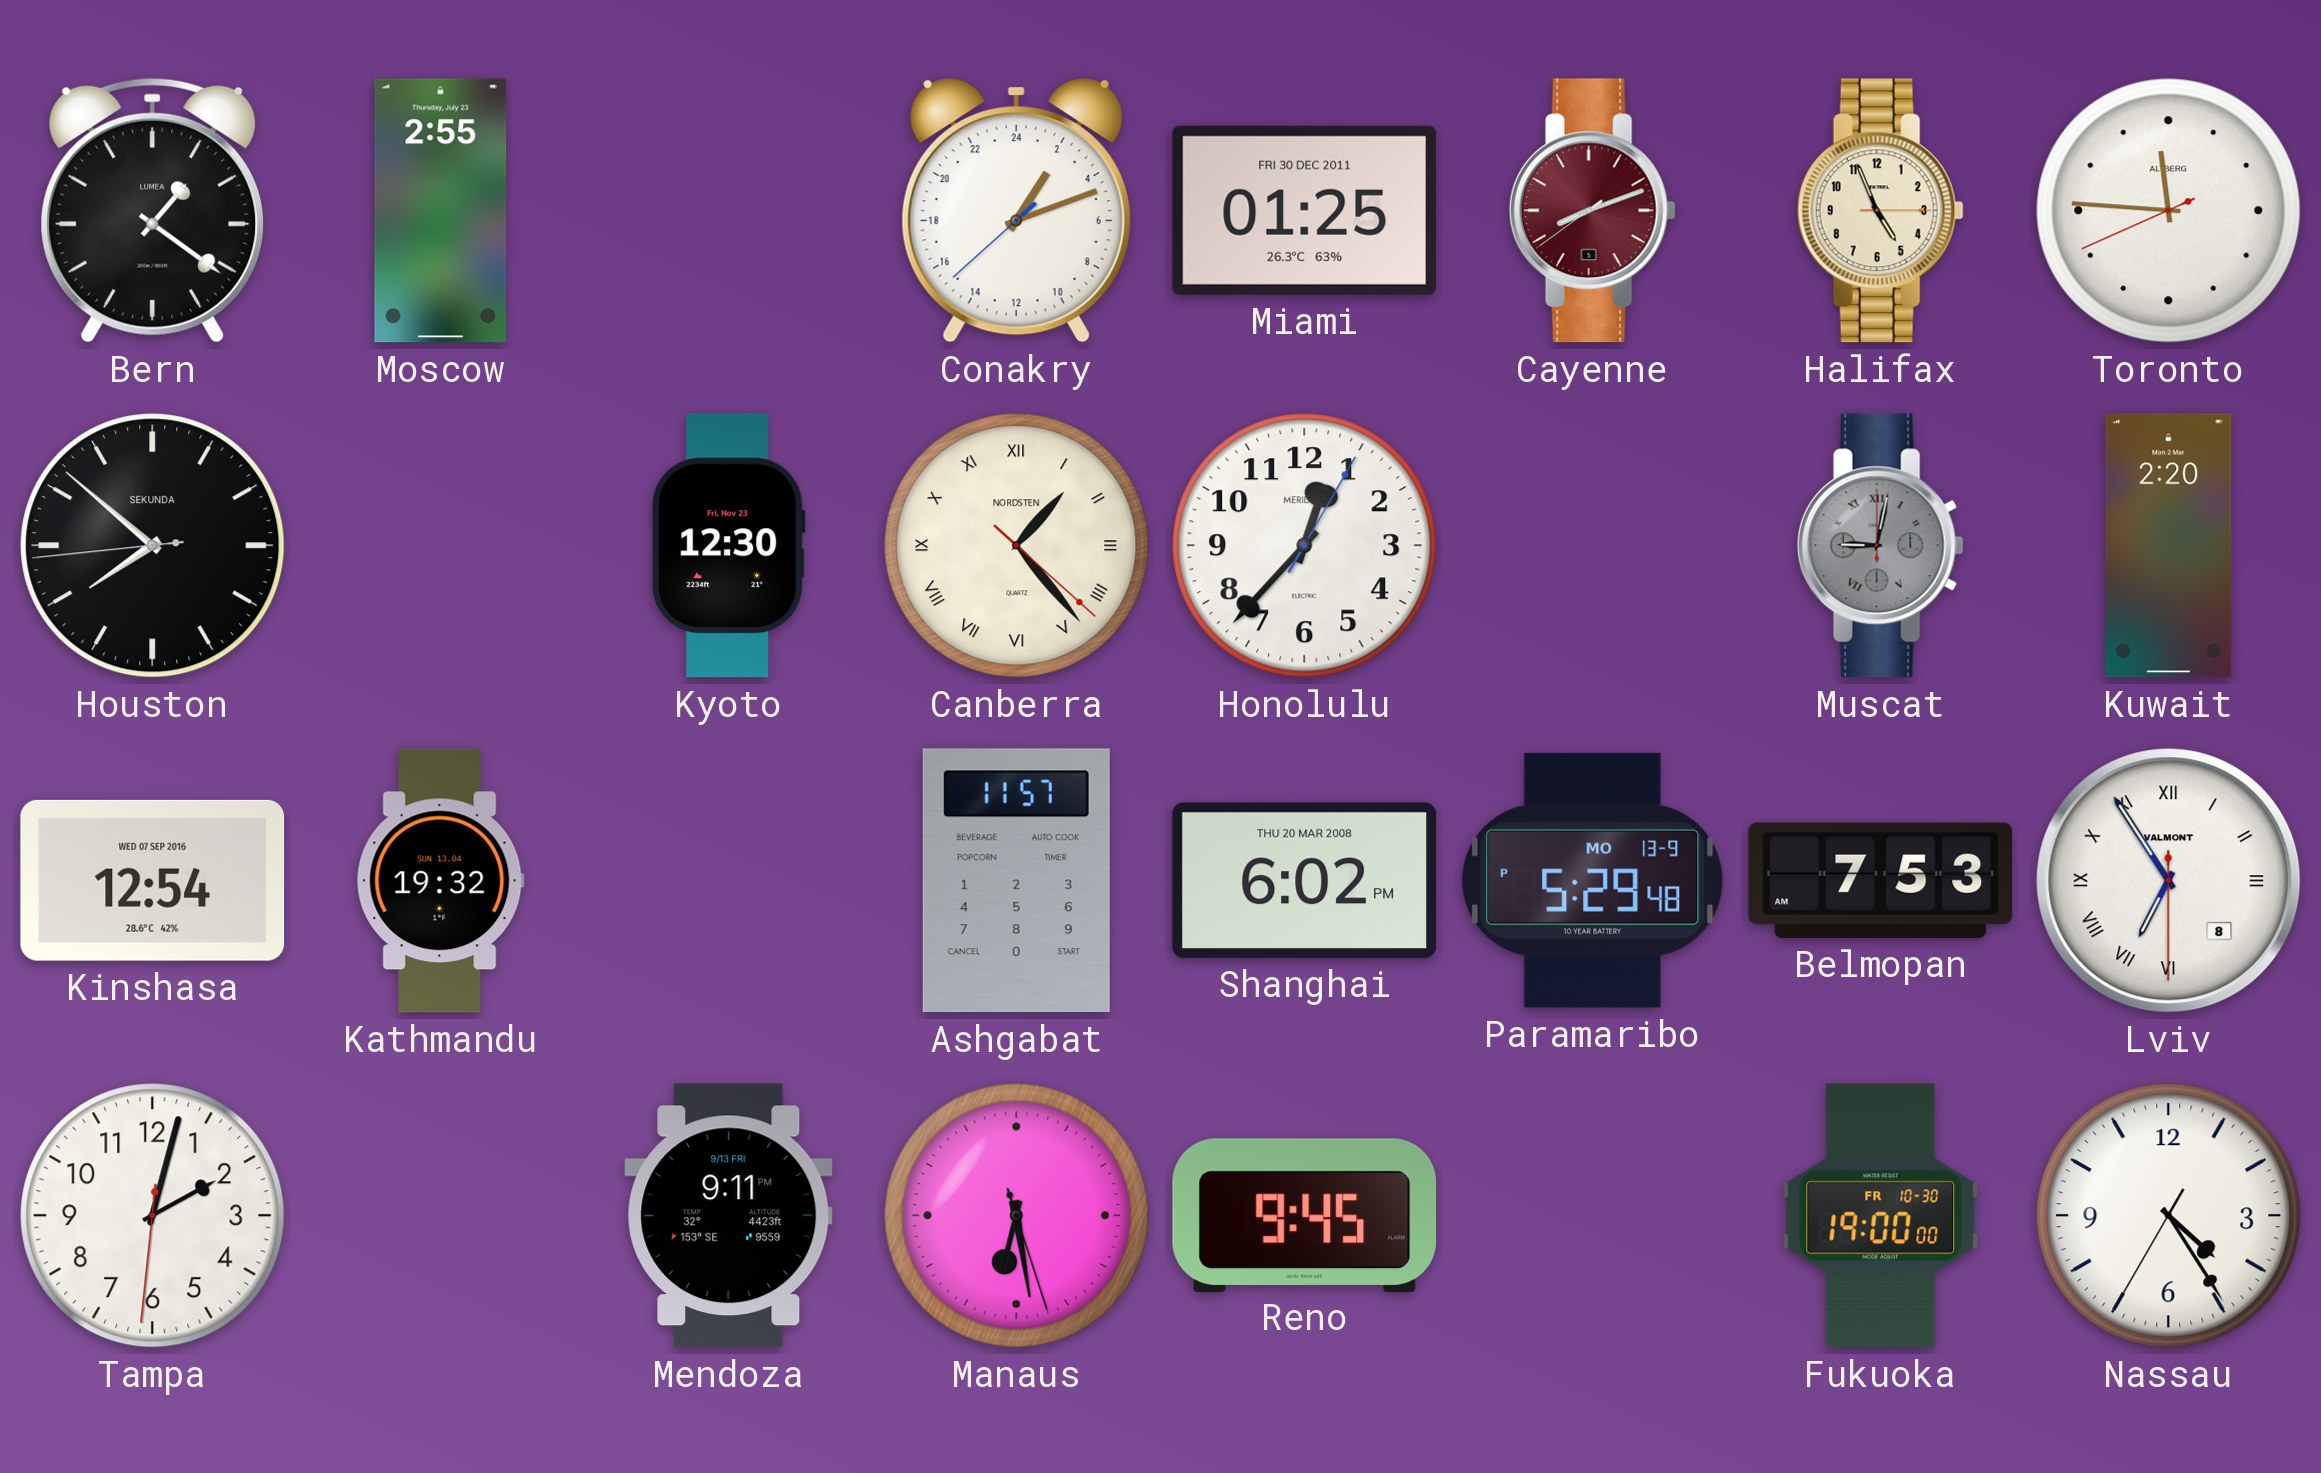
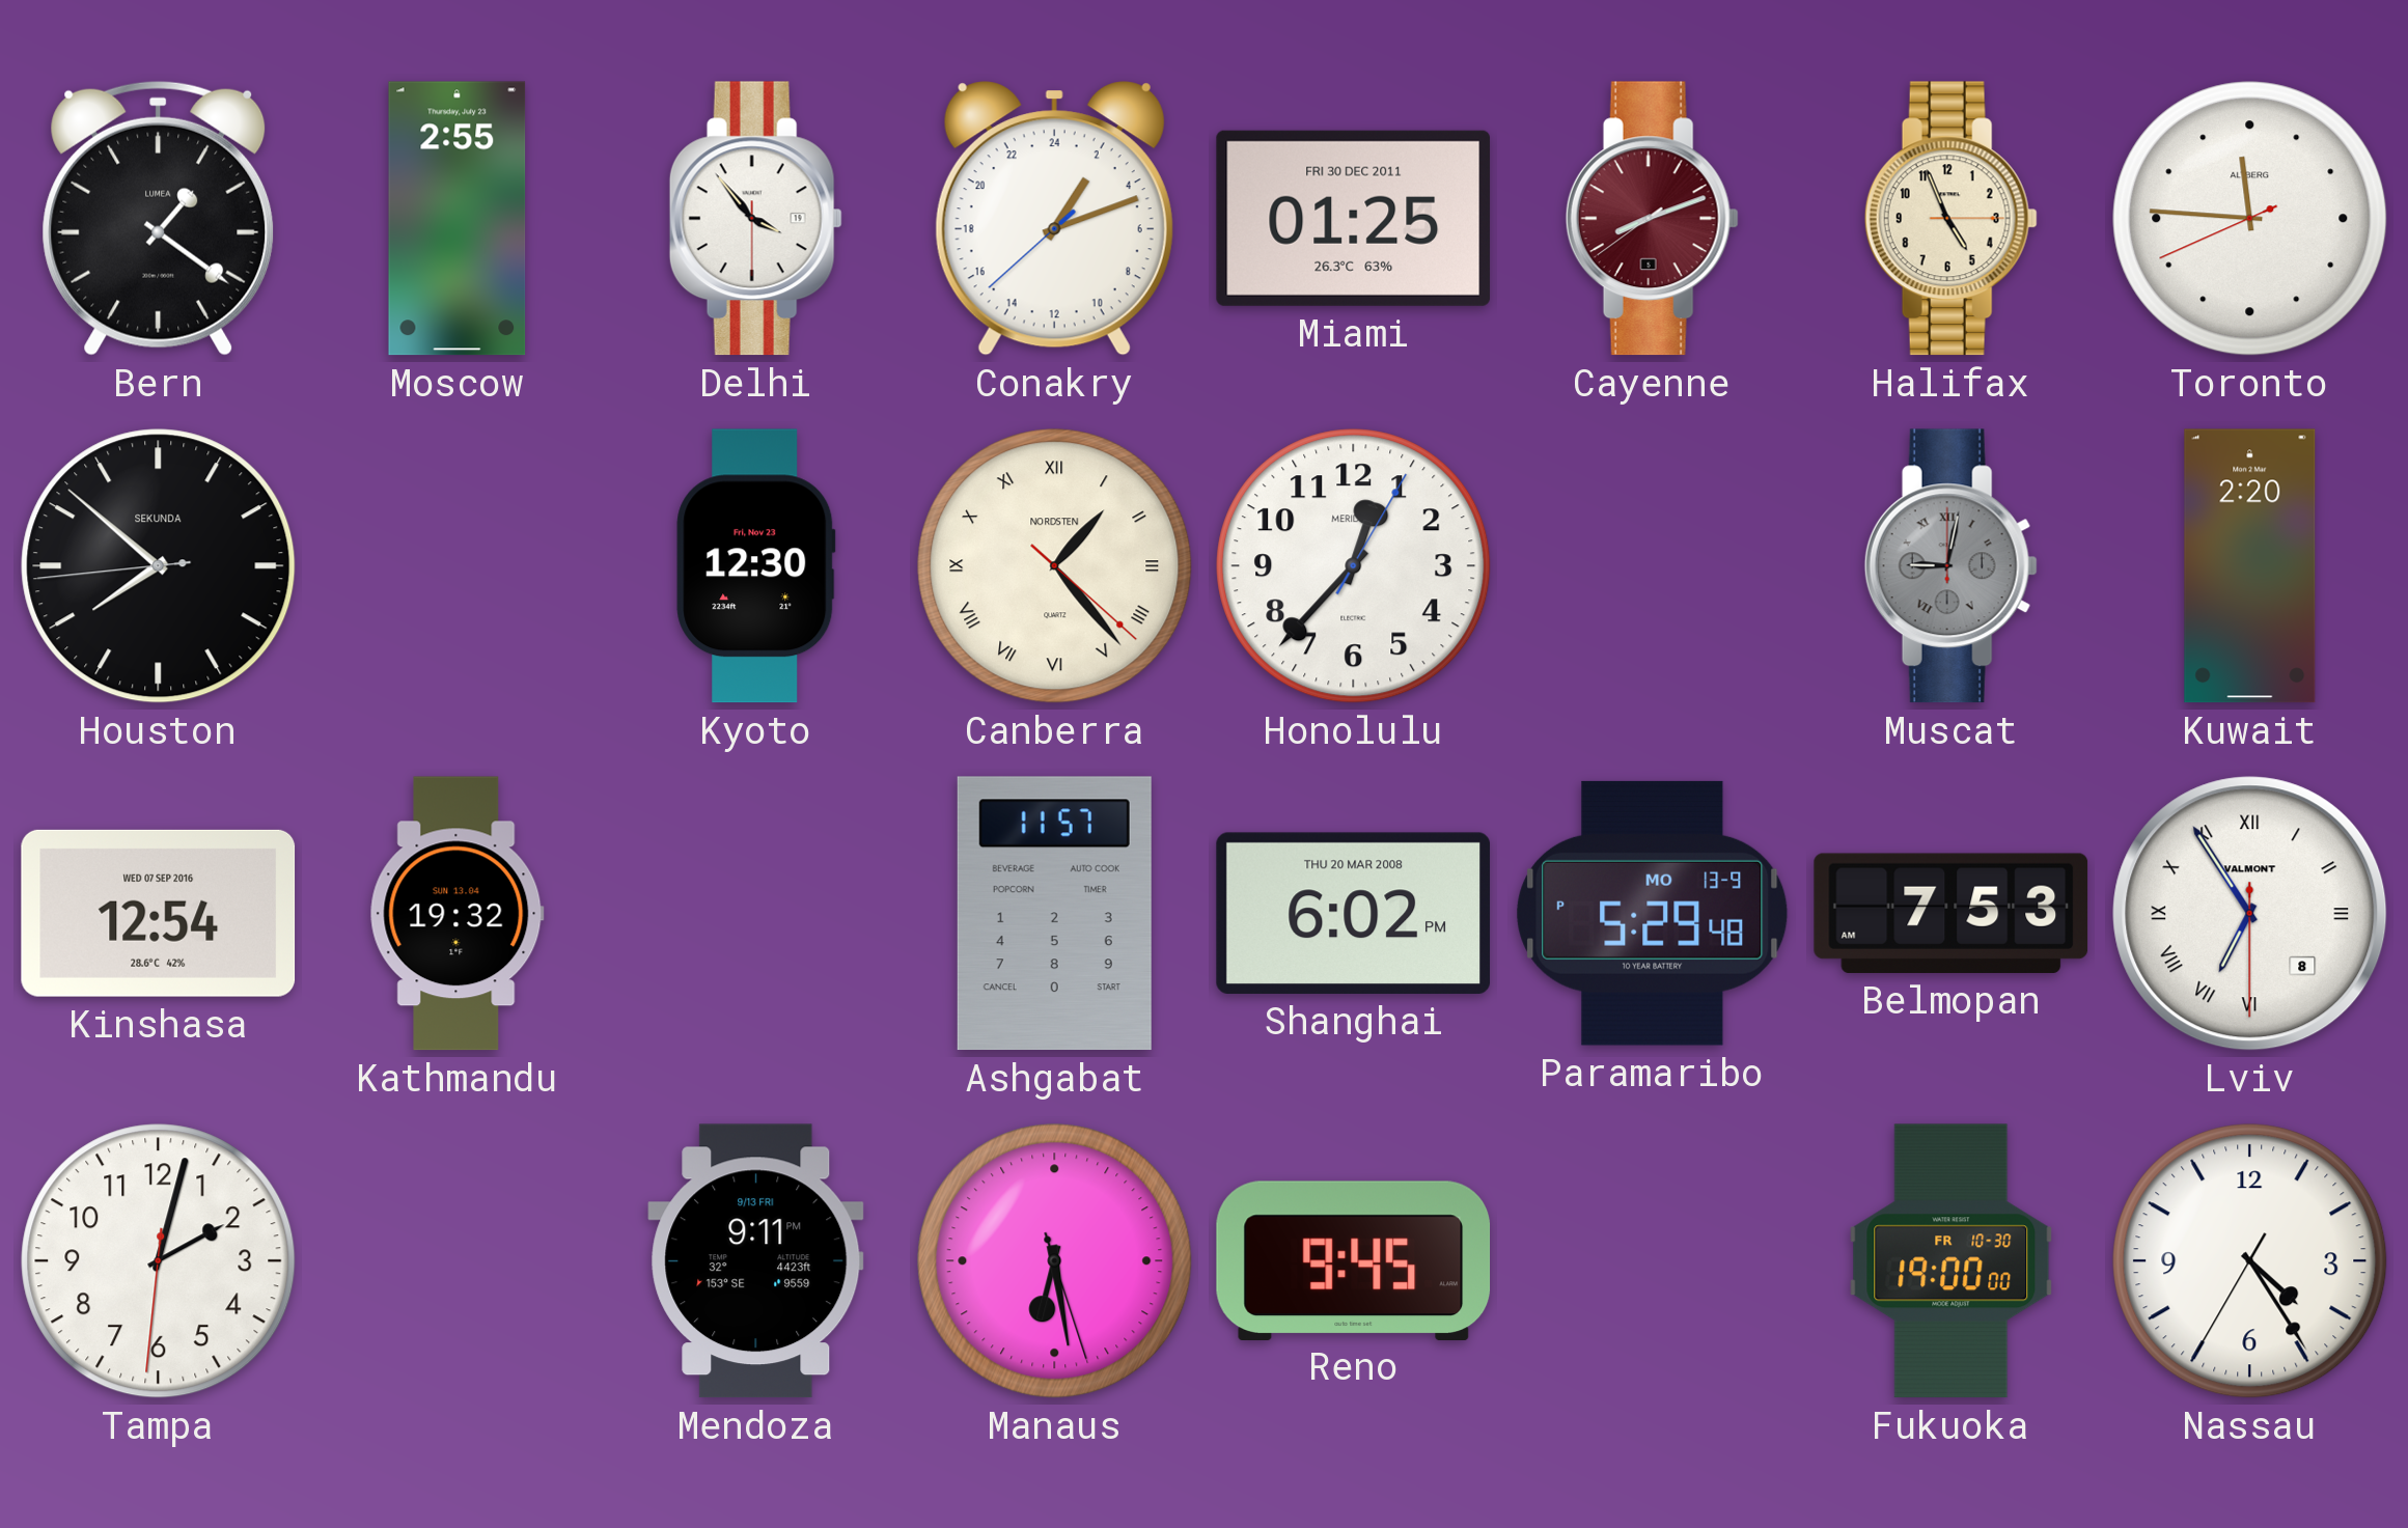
Delhi: none -> 3:53
